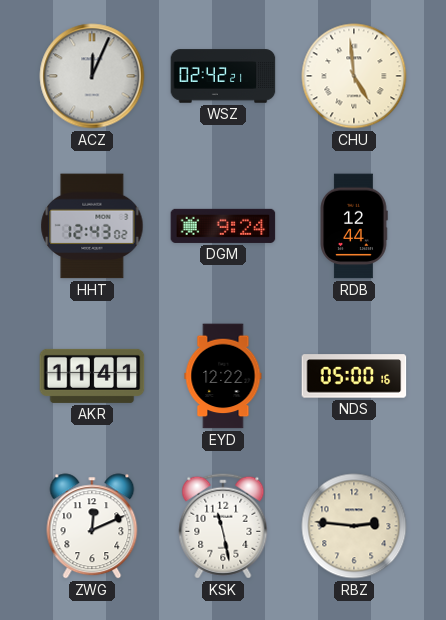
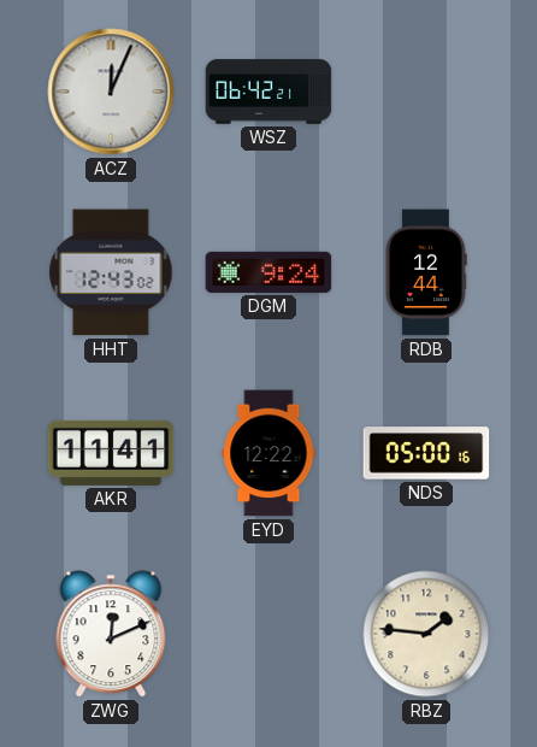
WSZ: 02:42 -> 06:42
CHU: 4:59 -> none
KSK: 11:28 -> none
RBZ: 2:46 -> 1:46
